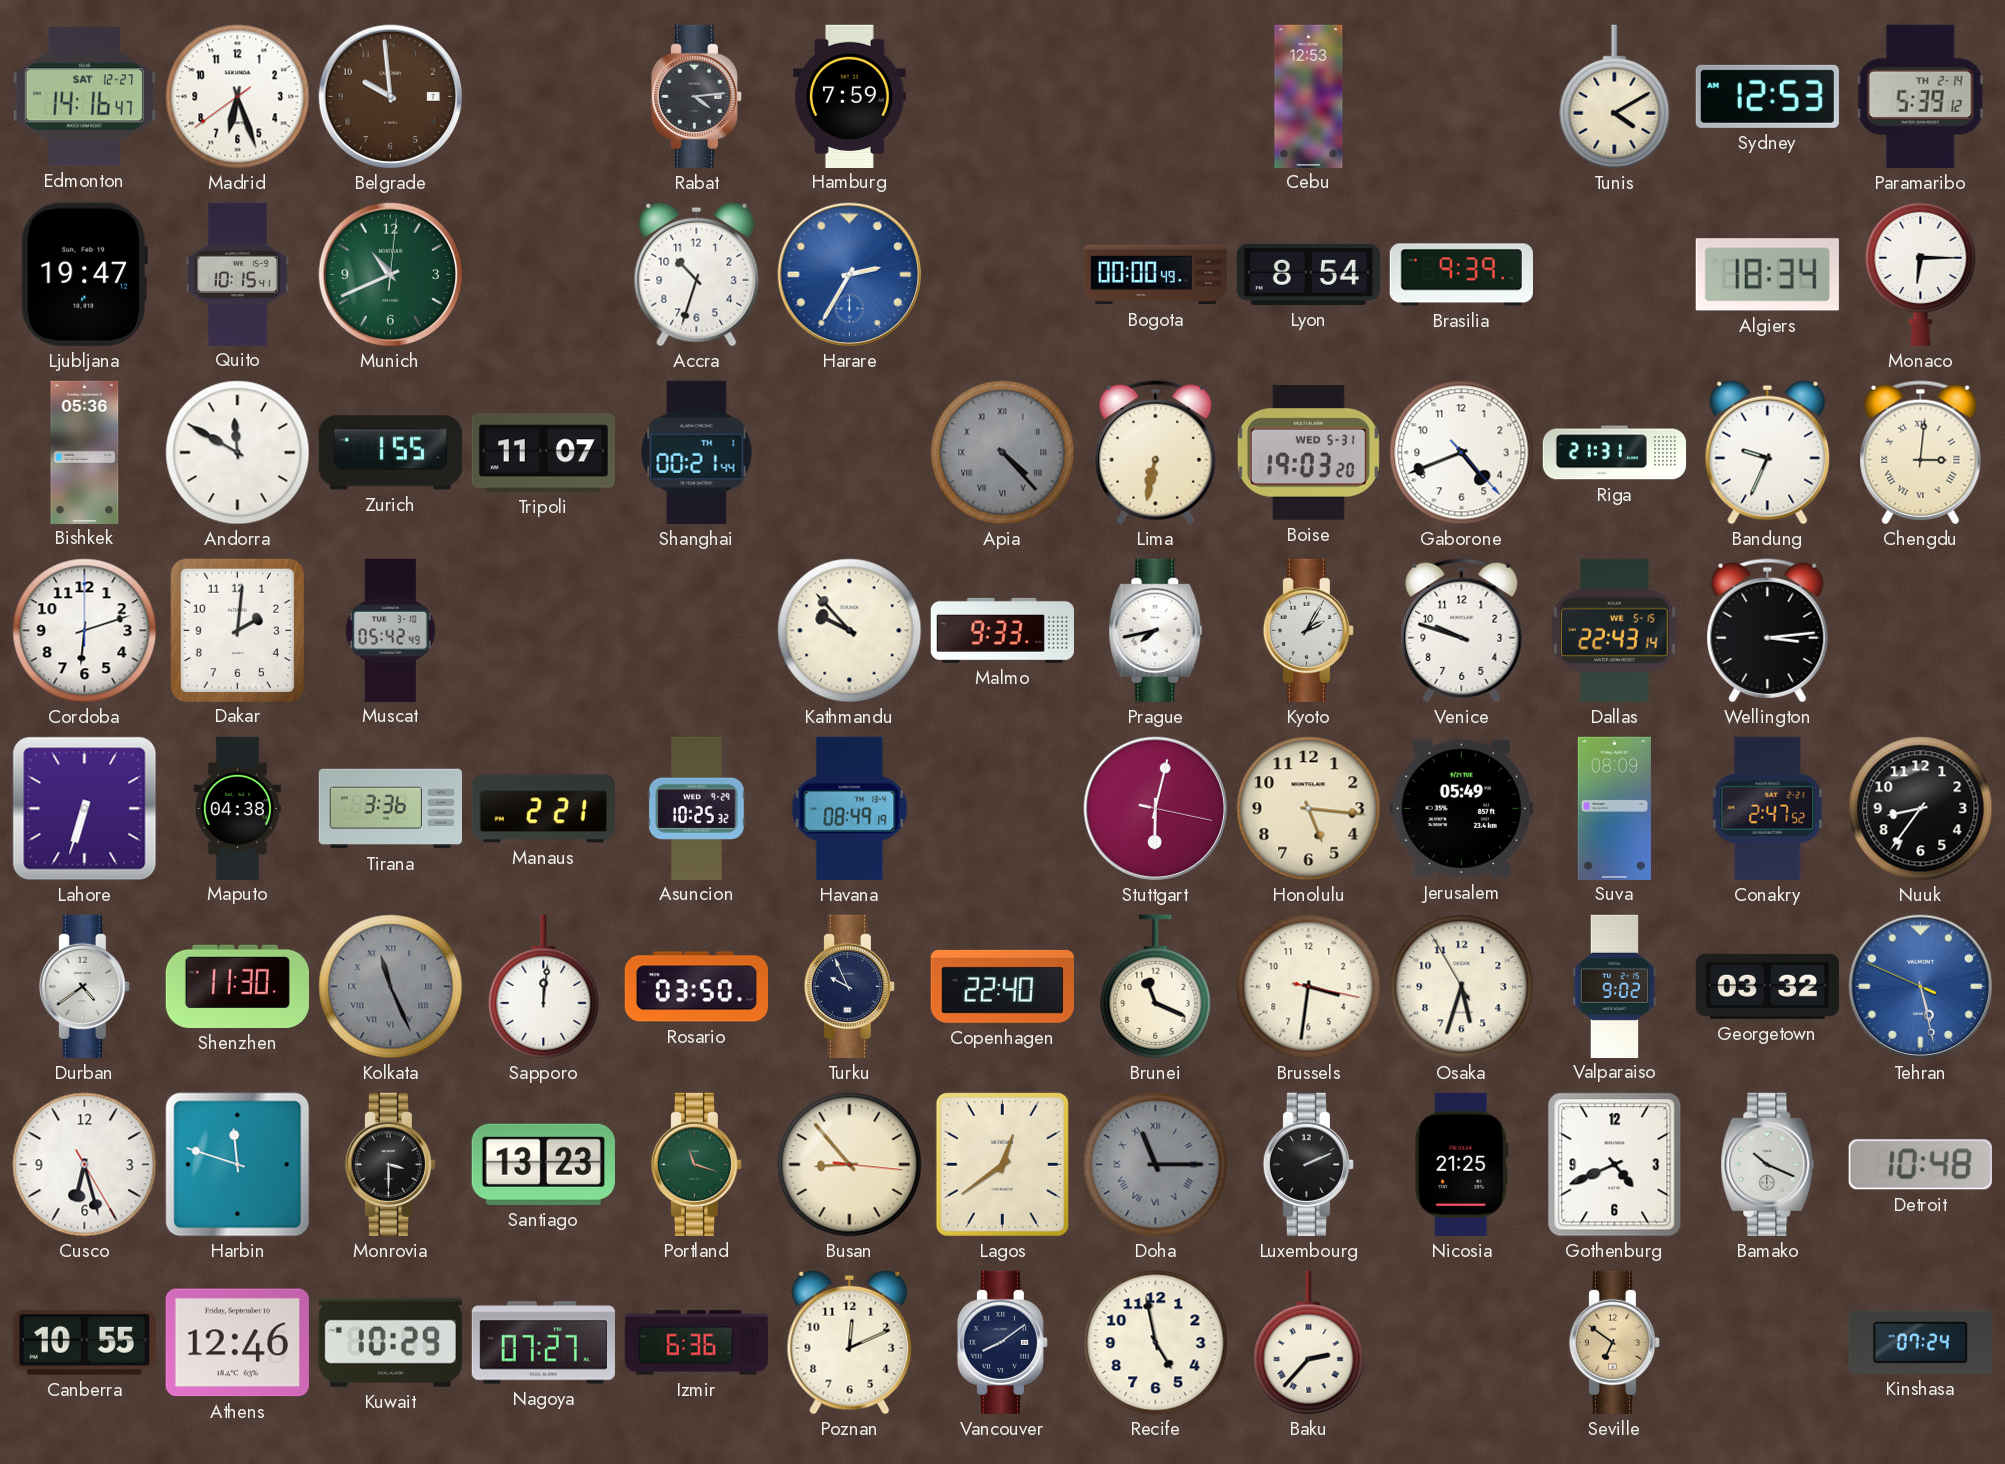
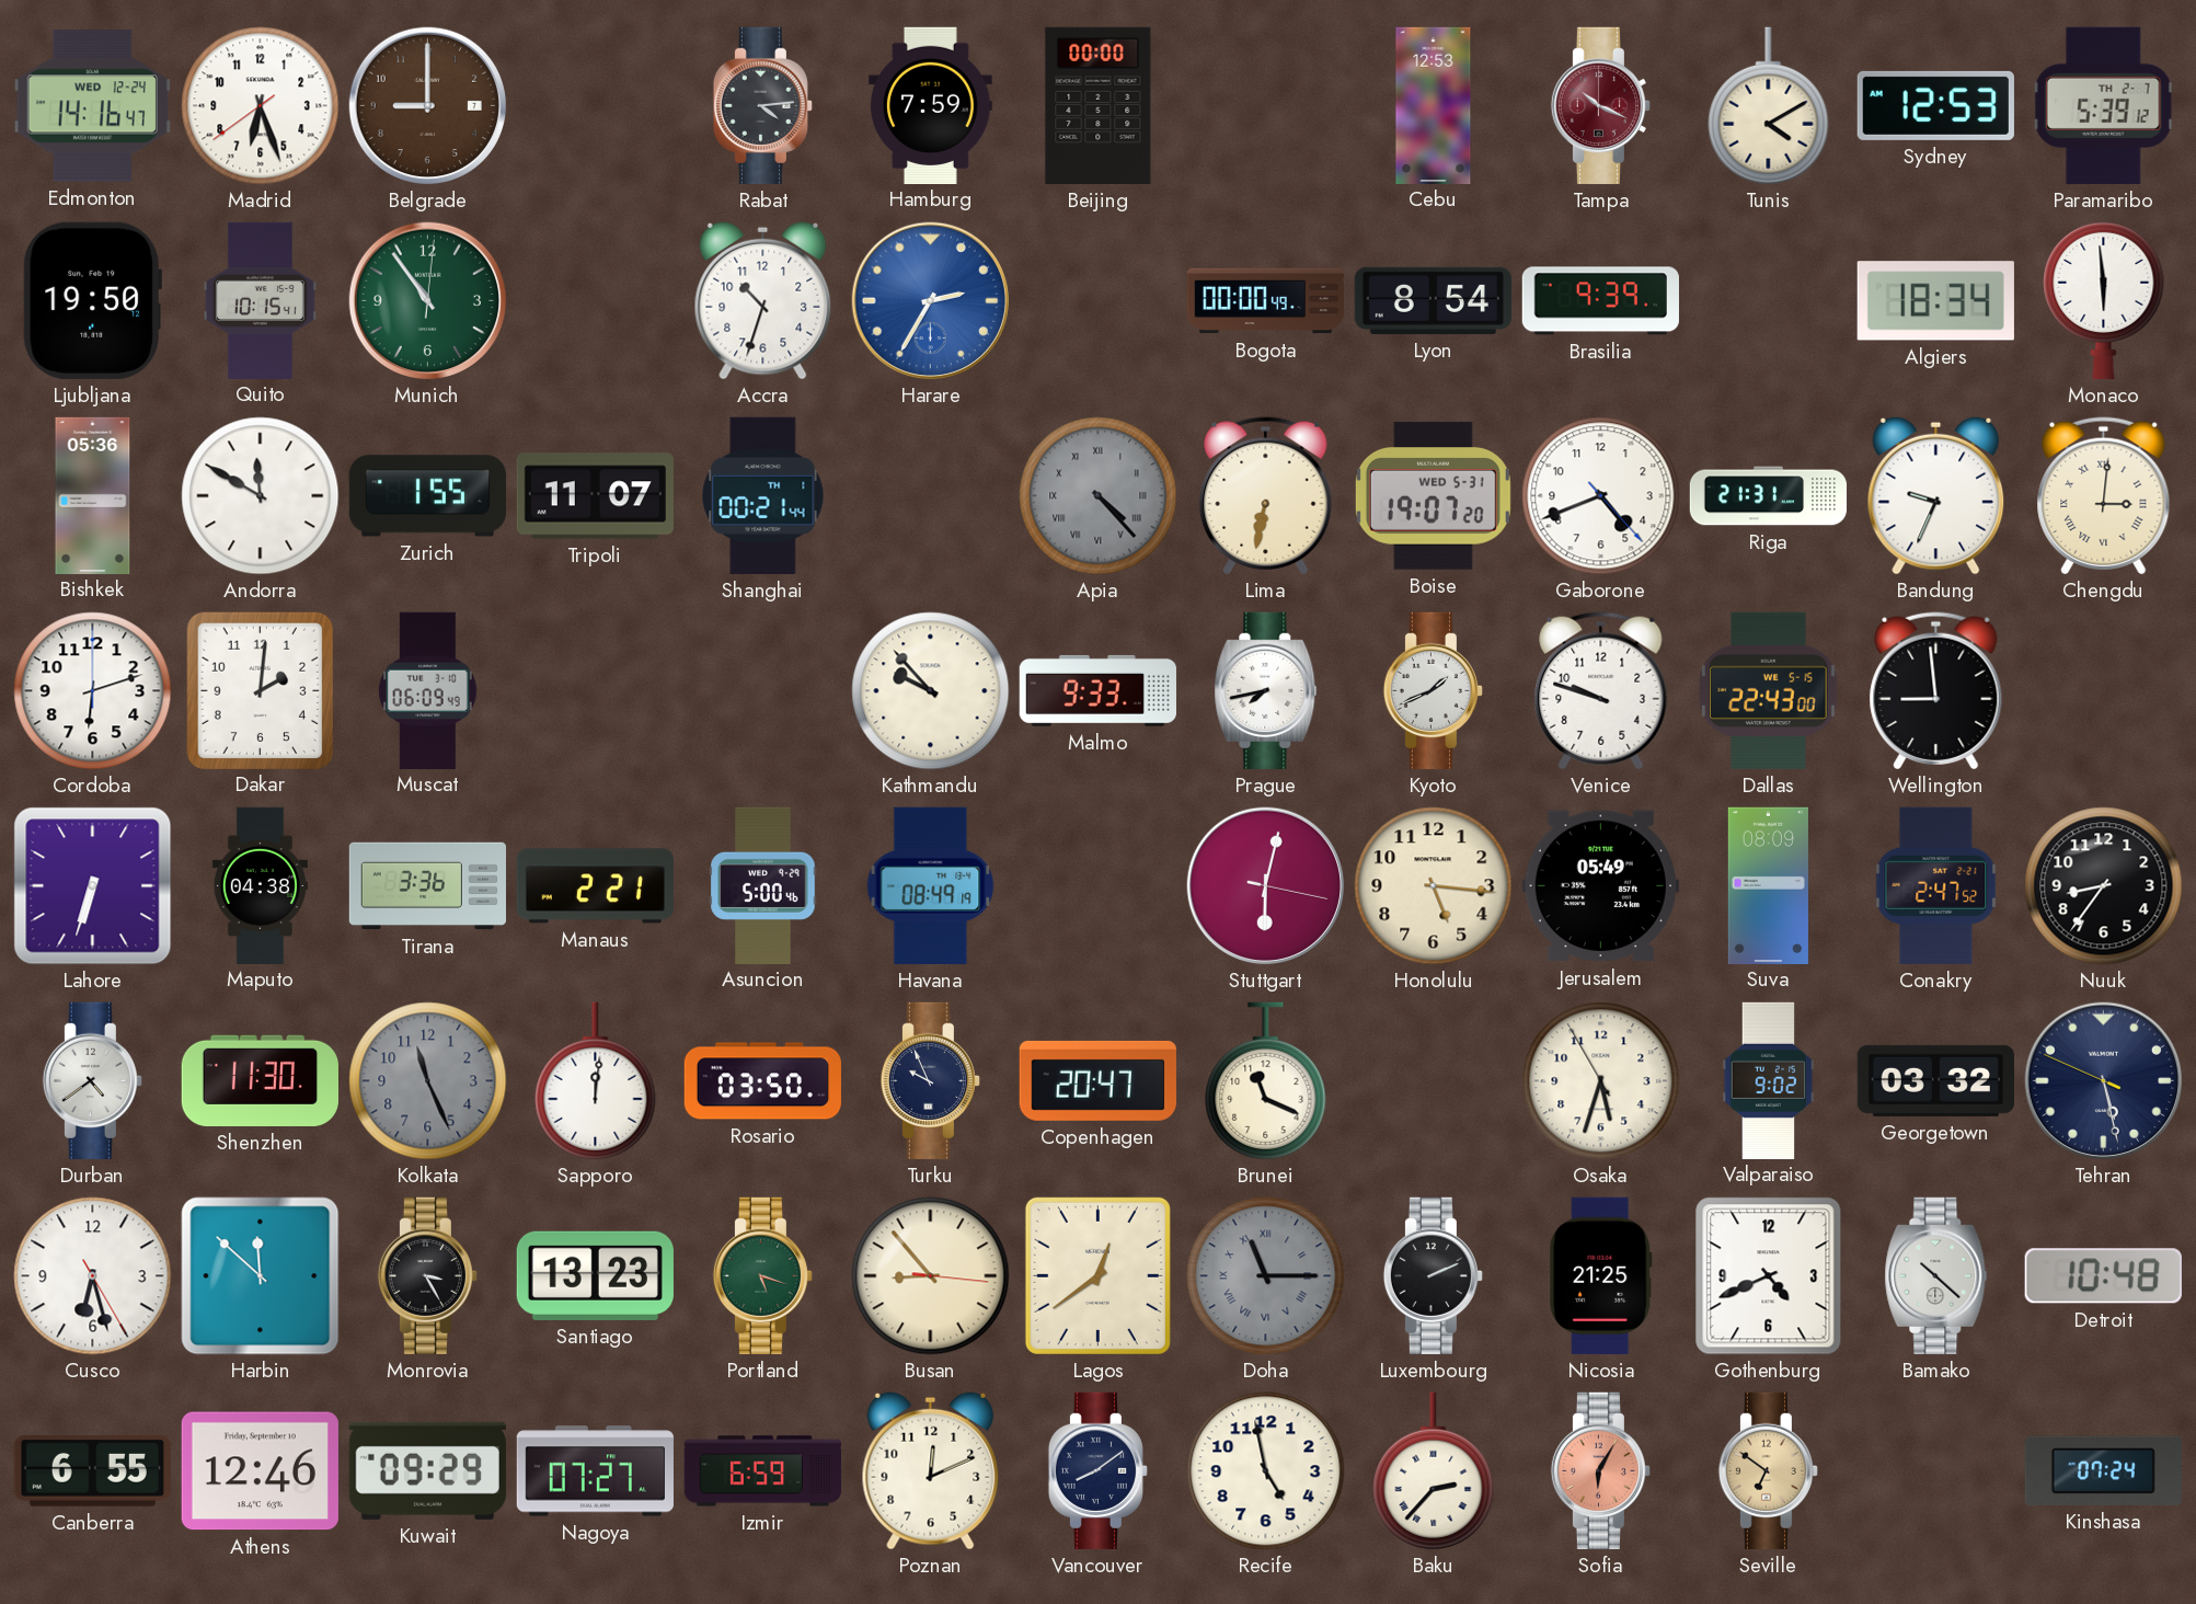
Edmonton date: SAT 12-27 -> WED 12-24
Belgrade: 9:59 -> 9:00
Beijing: none -> 00:00
Tampa: none -> 10:19
Paramaribo date: TH 2-14 -> TH 2-7
Ljubljana: 19:47 -> 19:50
Munich: 10:41 -> 10:54
Monaco: 6:15 -> 5:59
Boise: 19:03 -> 19:07
Muscat: 05:42 -> 06:09
Kyoto: 2:05 -> 1:41
Dallas: 22:43:14 -> 22:43:00
Wellington: 3:14 -> 8:59
Asuncion: 10:25 -> 5:00
Kolkata numerals: Roman -> Arabic
Copenhagen: 22:40 -> 20:47
Brussels: 3:31 -> none
Tehran dial: blue -> navy
Harbin: 11:48 -> 11:52
Monrovia: 3:30 -> 3:25
Portland: 11:18 -> 5:18
Bamako: 10:19 -> 10:22
Canberra: 10:55 -> 6:55
Kuwait: 10:29 -> 09:29
Izmir: 6:36 -> 6:59
Sofia: none -> 6:05
